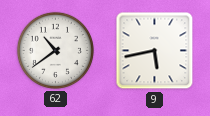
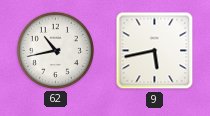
62: 10:39 -> 10:43
